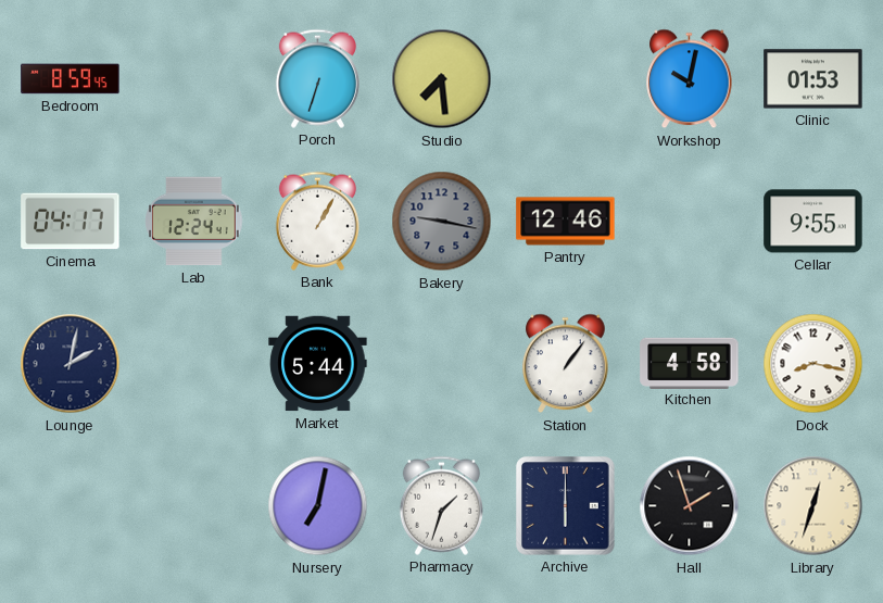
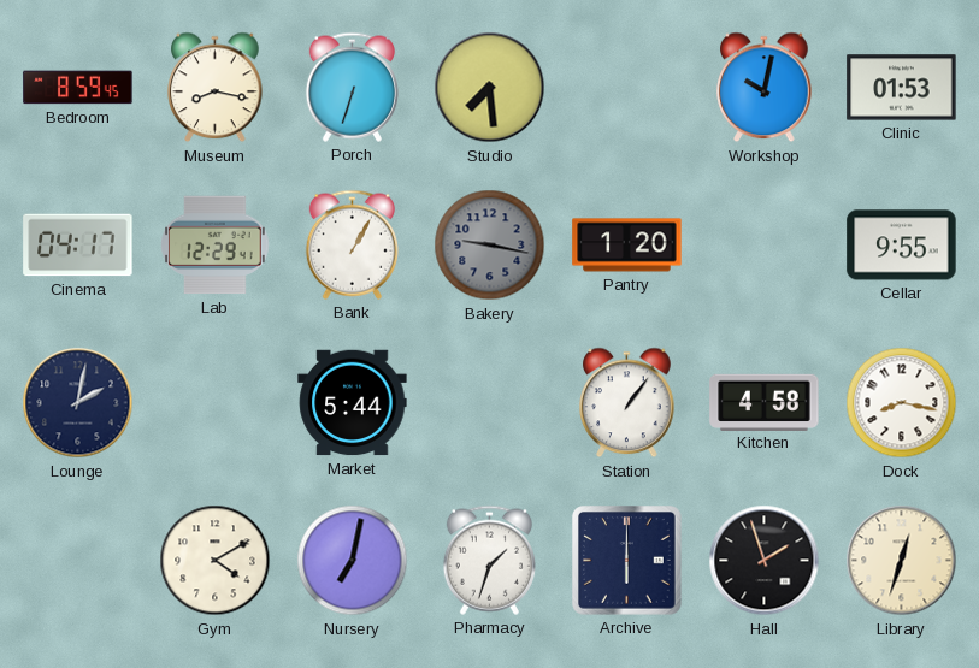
Museum: none -> 8:17
Lab: 12:24 -> 12:29
Pantry: 12:46 -> 1:20
Gym: none -> 4:10
